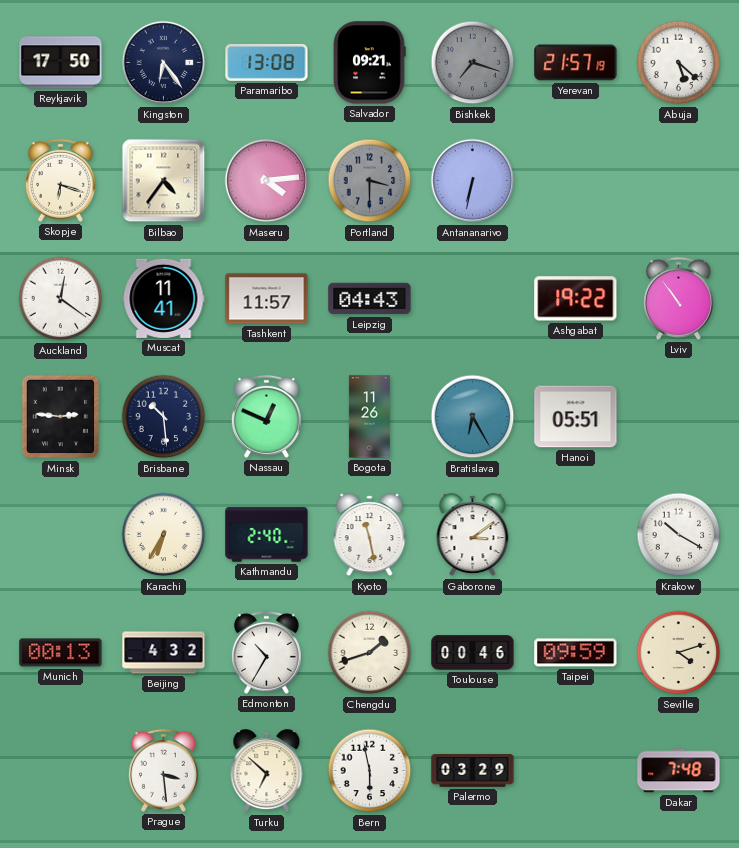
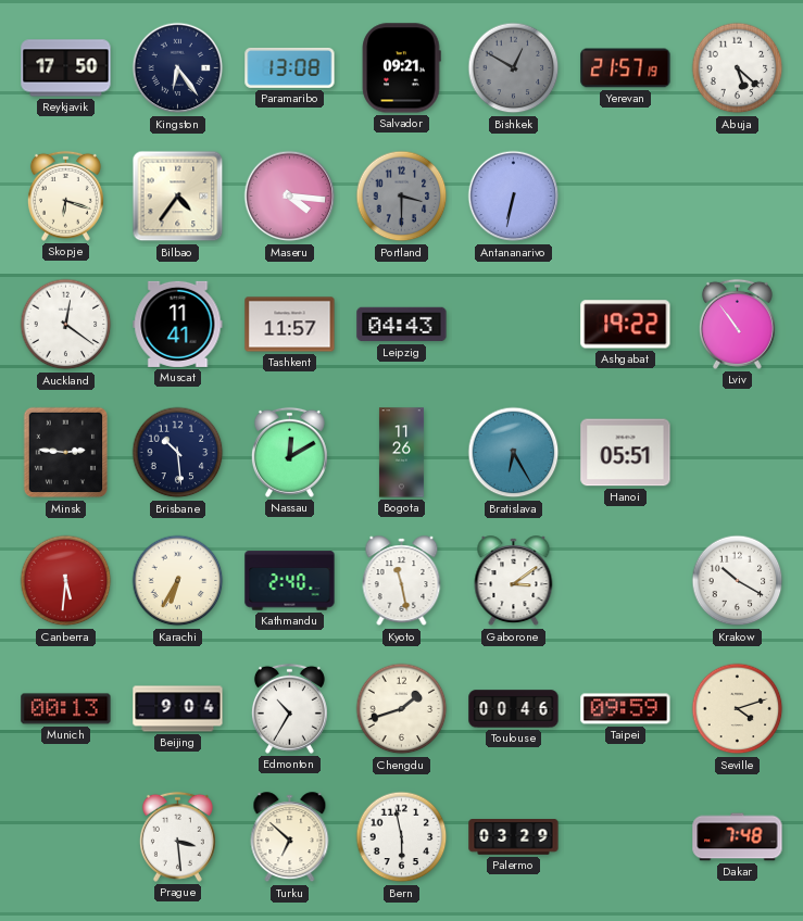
Bishkek: 7:18 -> 12:50
Maseru: 4:14 -> 4:16
Nassau: 12:49 -> 12:10
Canberra: none -> 5:31
Beijing: 4:32 -> 9:04
